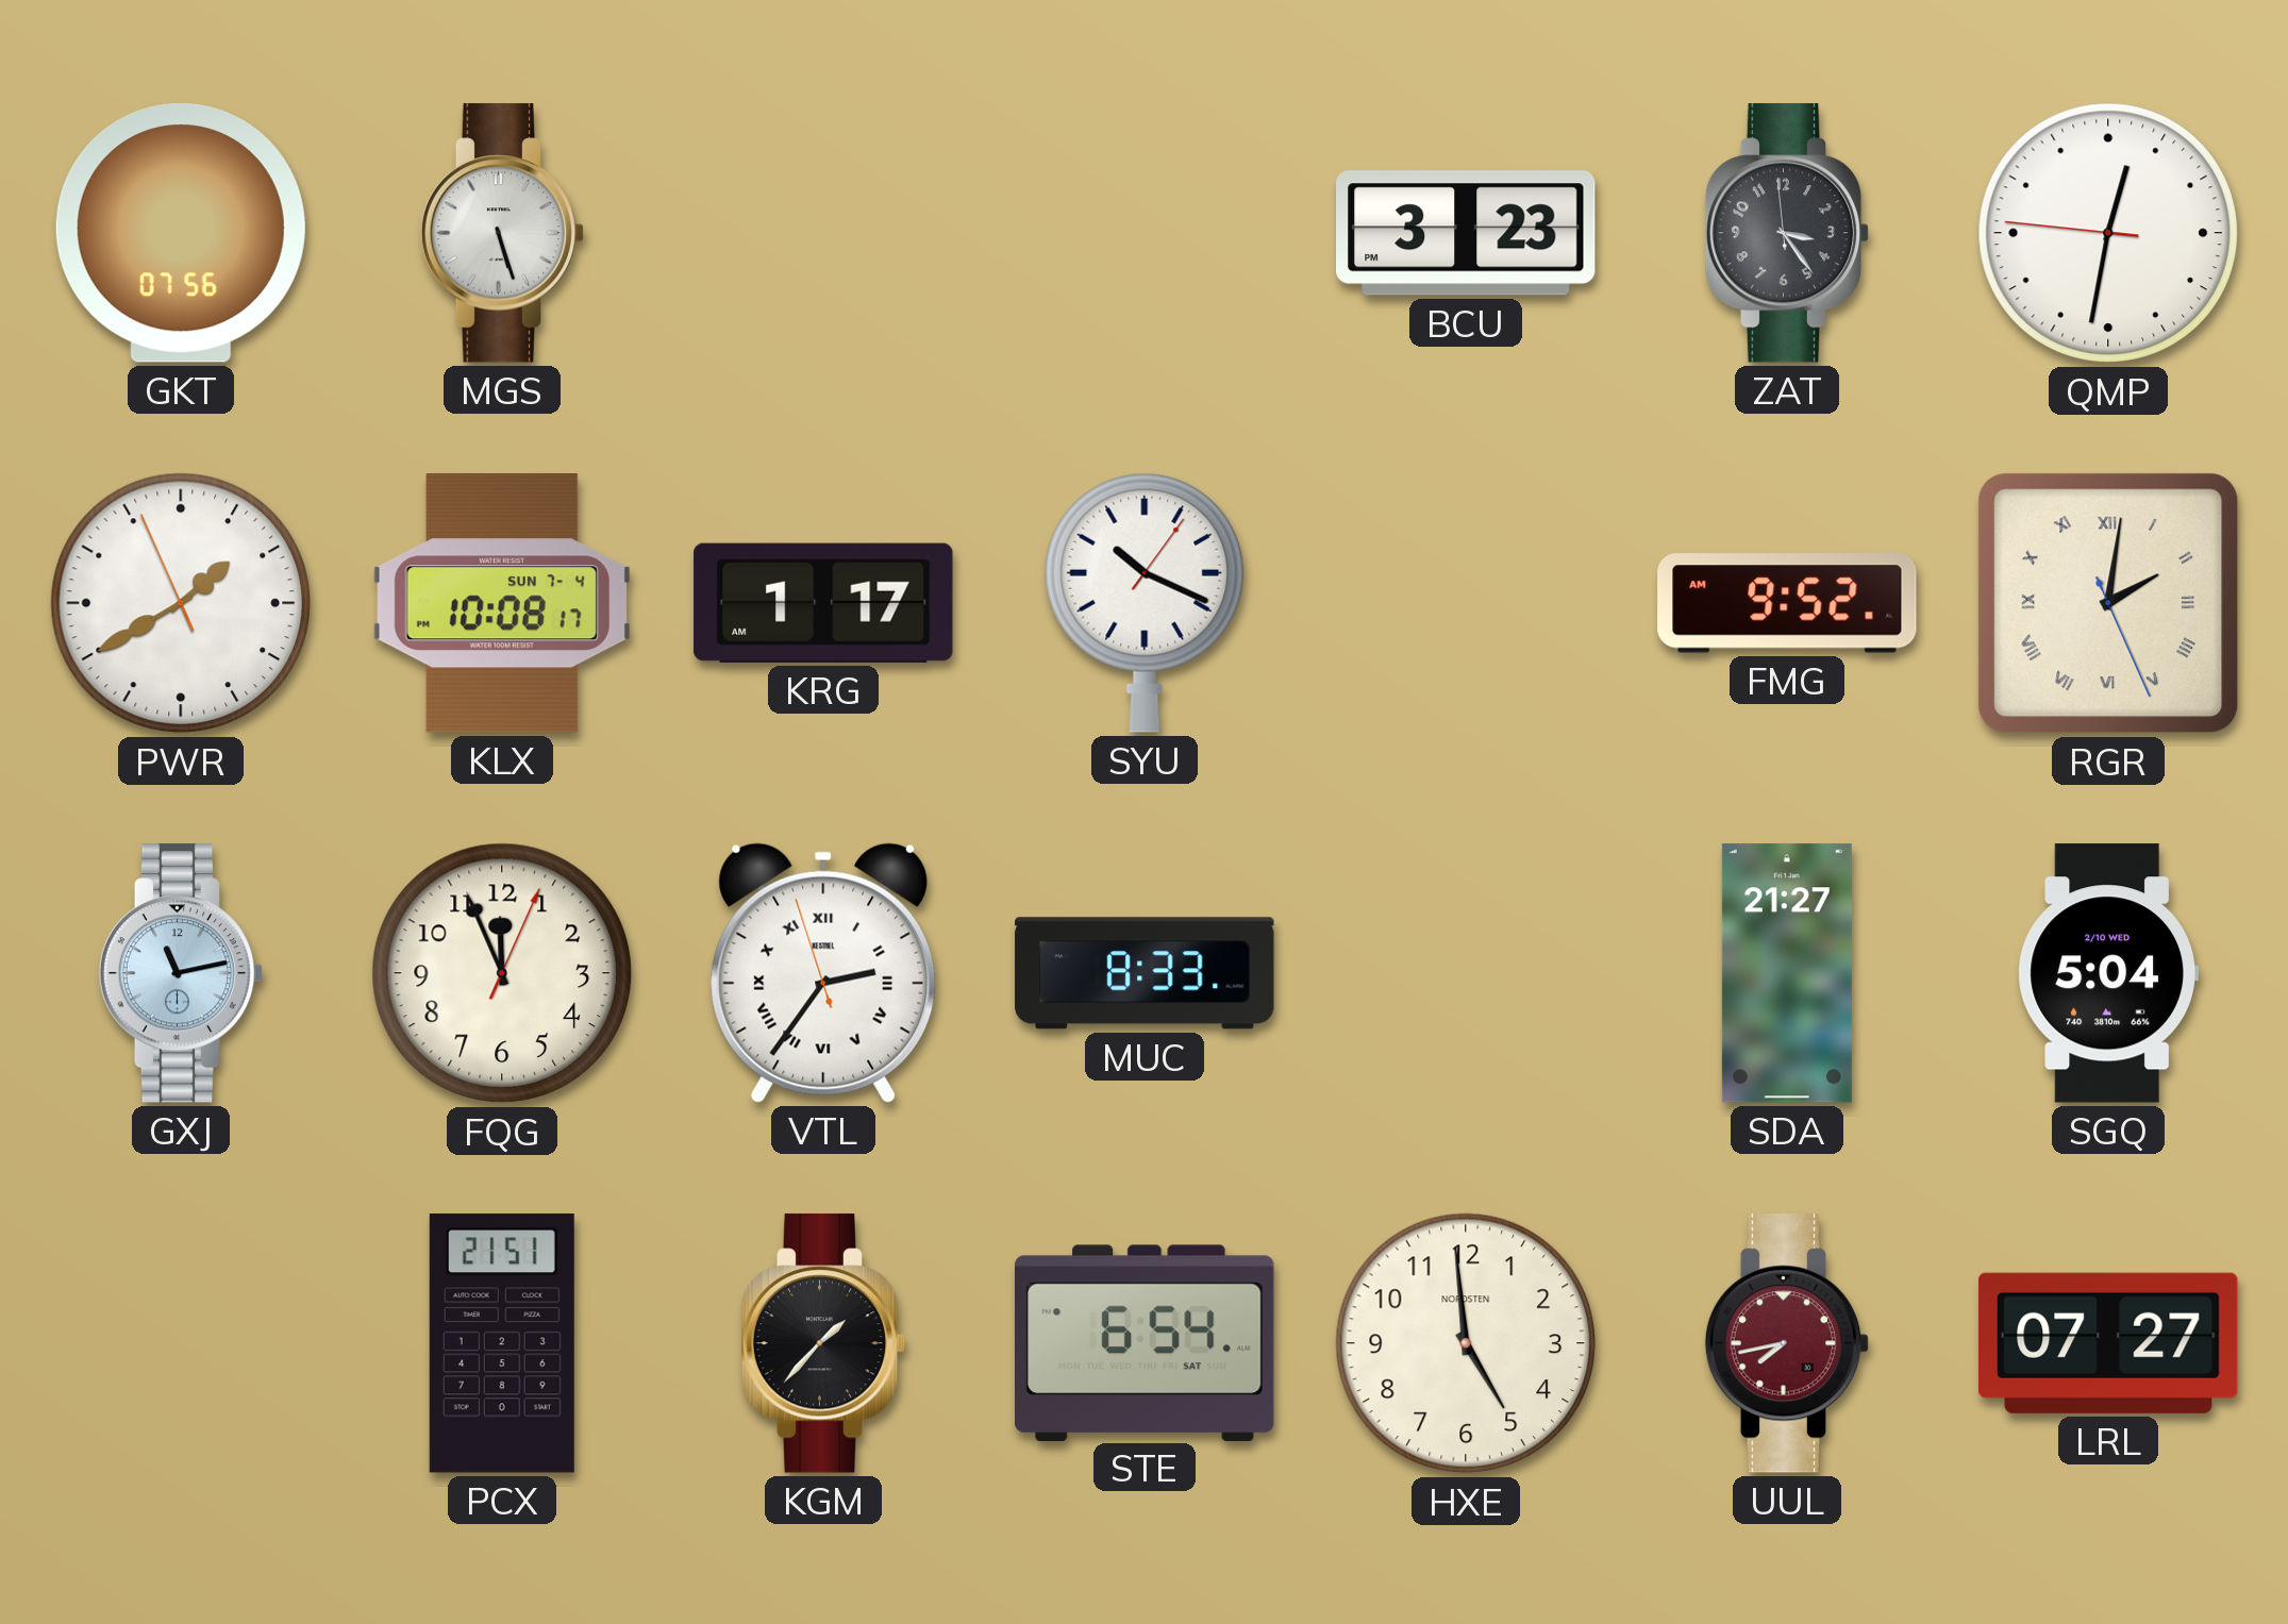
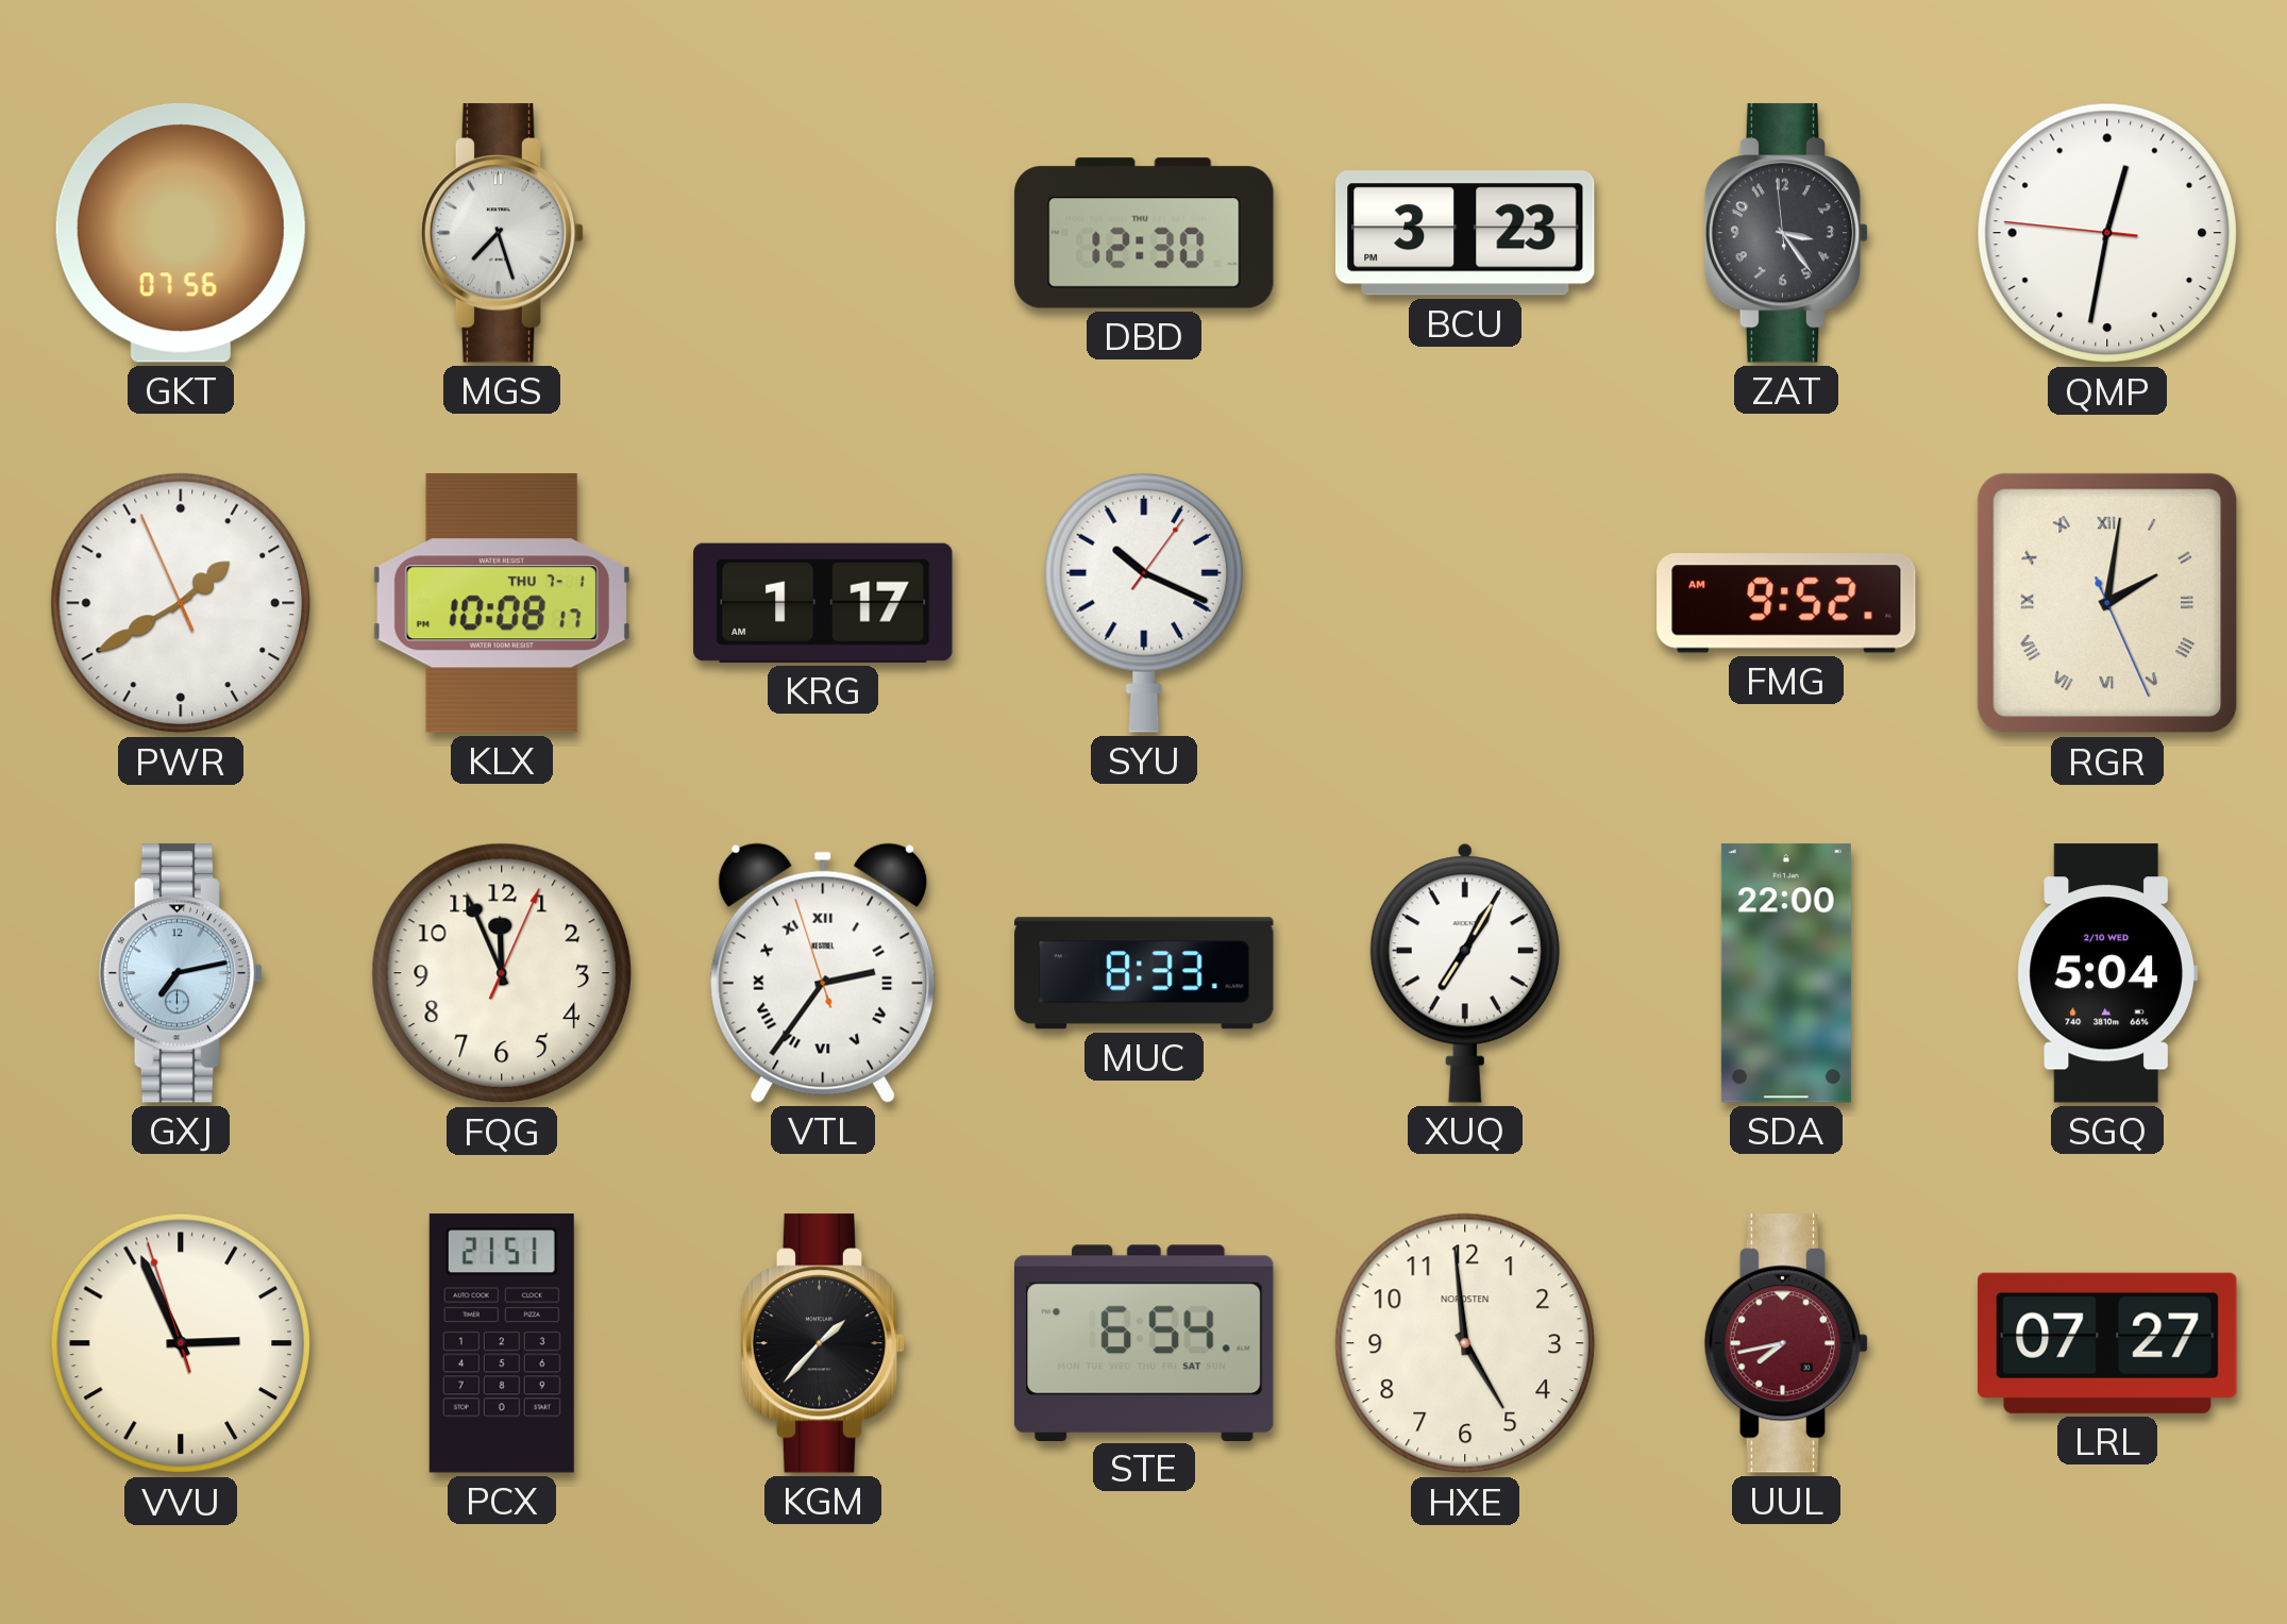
MGS: 5:27 -> 7:27
DBD: none -> 12:30
KLX date: SUN 7-4 -> THU 7-1
GXJ: 11:13 -> 7:13
XUQ: none -> 7:05
SDA: 21:27 -> 22:00
VVU: none -> 2:55
